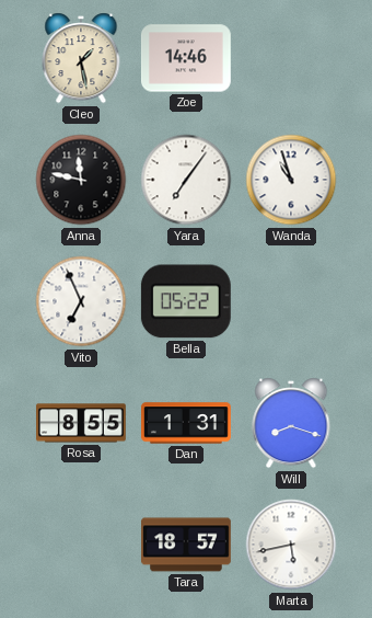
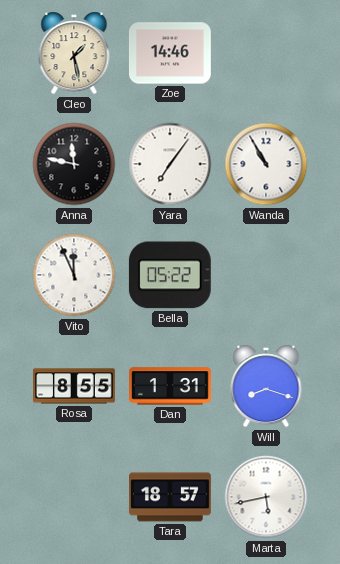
Wanda: 10:57 -> 10:55
Vito: 6:56 -> 11:56
